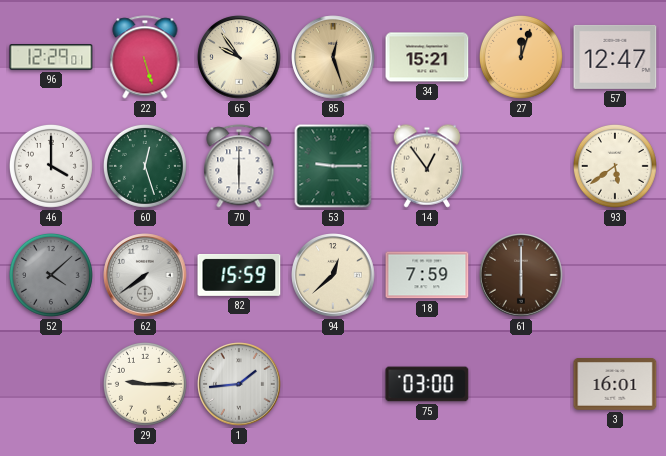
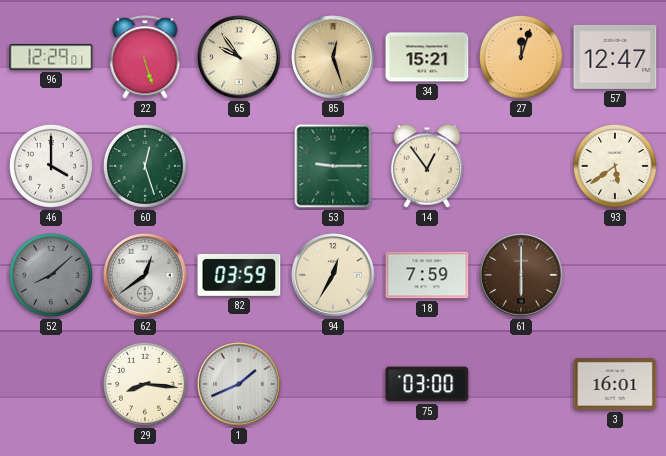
70: 6:00 -> none
52: 4:08 -> 8:08
62: 7:39 -> 12:39
82: 15:59 -> 03:59
94: 12:38 -> 12:35
29: 9:15 -> 8:16
1: 1:44 -> 1:41
